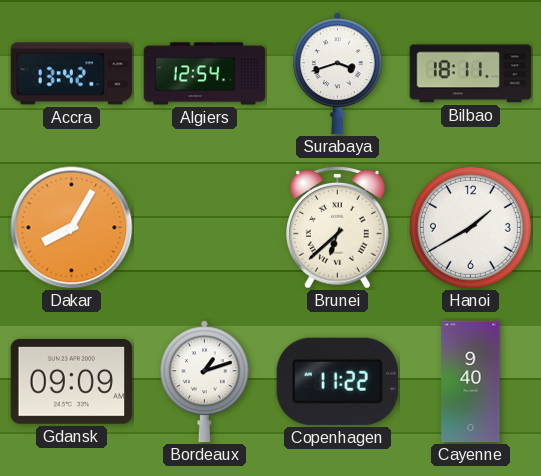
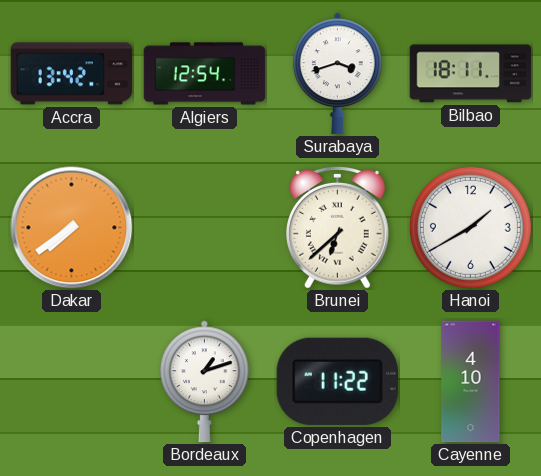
Dakar: 8:05 -> 7:39
Gdansk: 09:09 -> none
Cayenne: 9:40 -> 4:10
